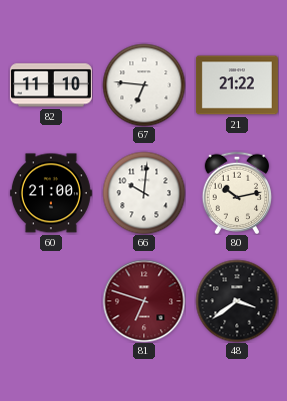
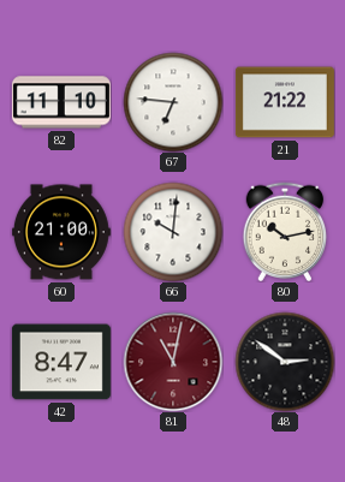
42: none -> 8:47
81: 6:48 -> 11:02
48: 3:39 -> 2:51
